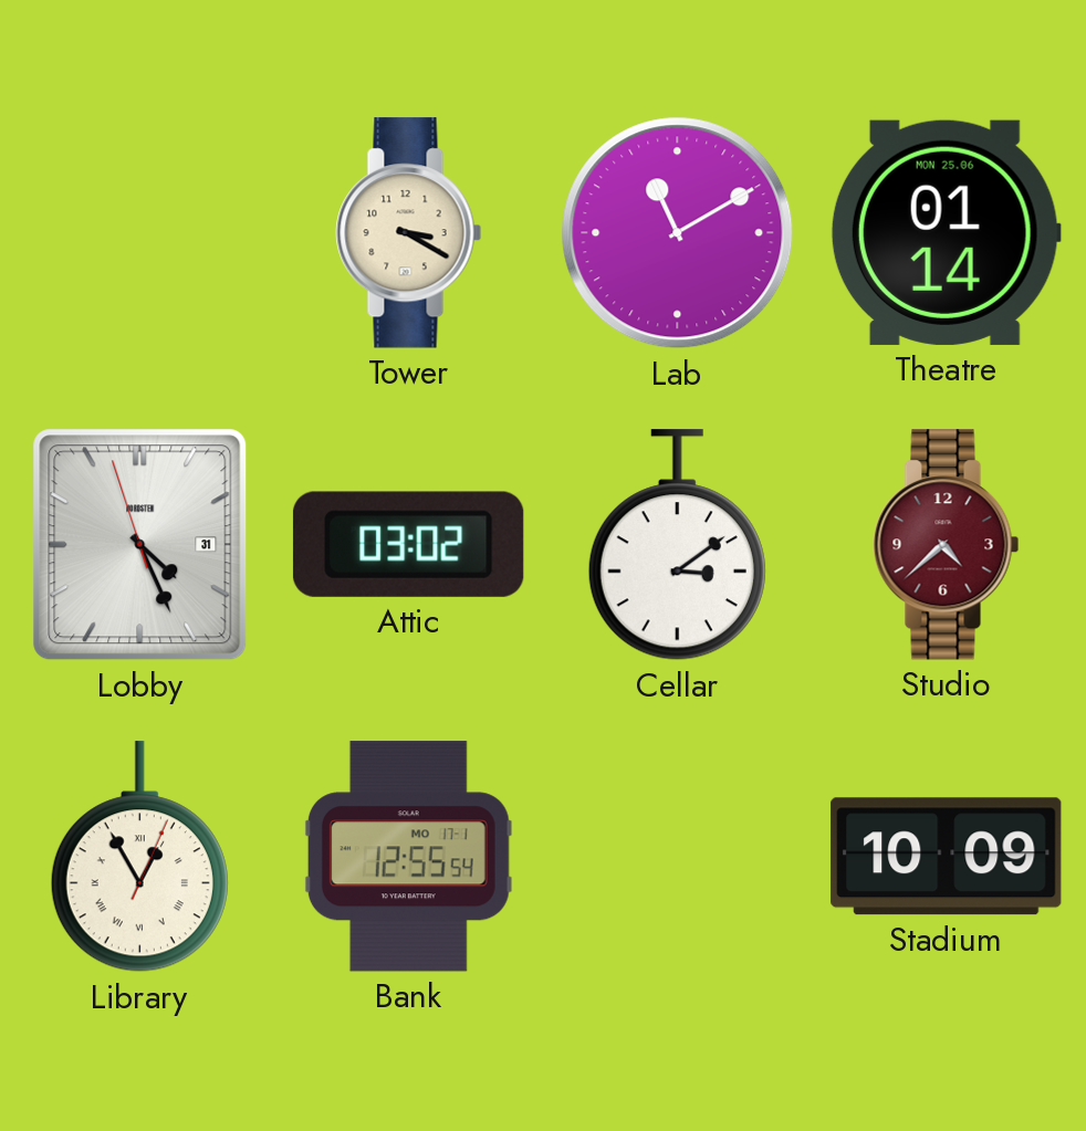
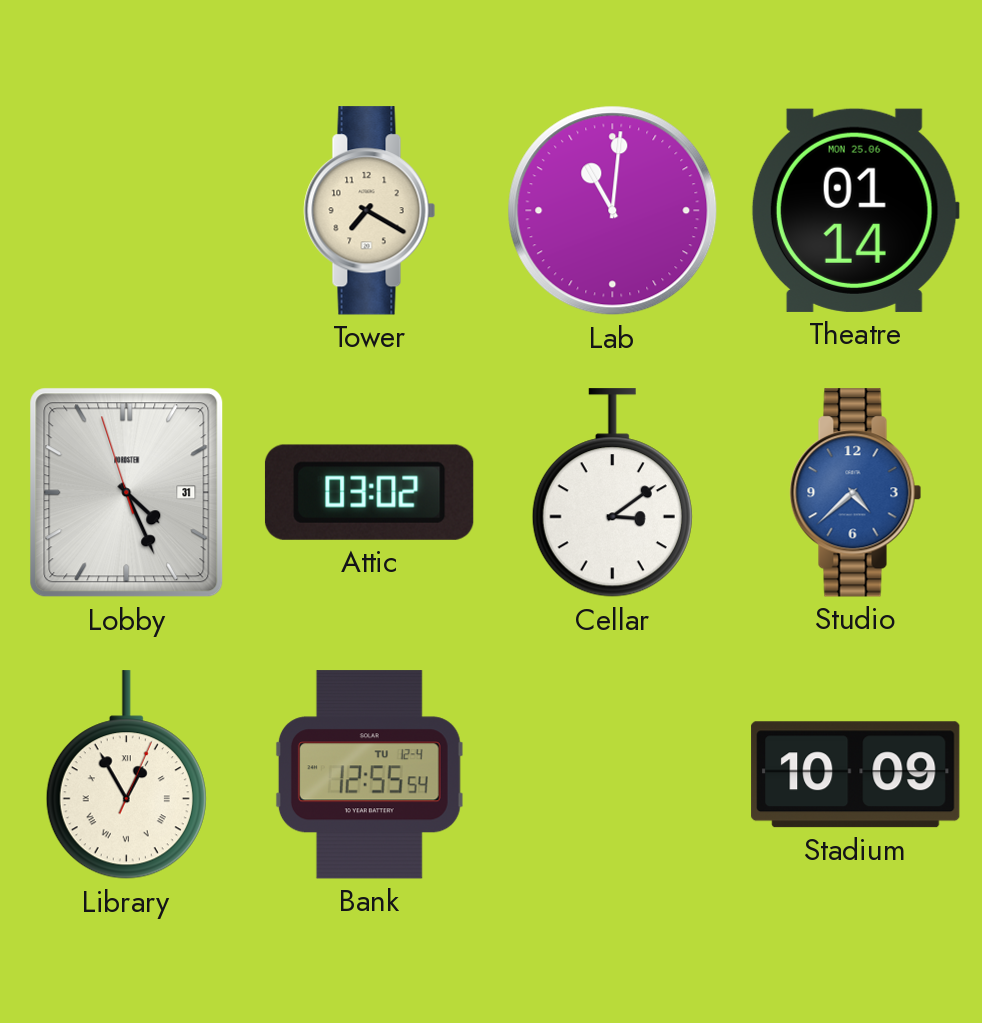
Tower: 3:20 -> 7:20
Lab: 11:10 -> 11:01
Studio dial: burgundy -> blue
Bank date: MO 17-1 -> TU 12-4
